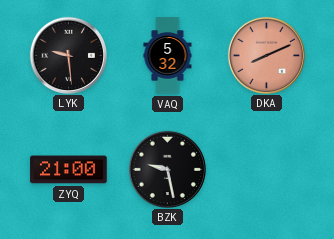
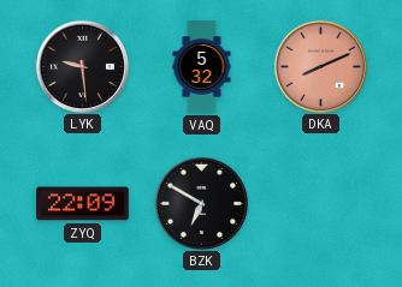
ZYQ: 21:00 -> 22:09
BZK: 9:28 -> 6:50
